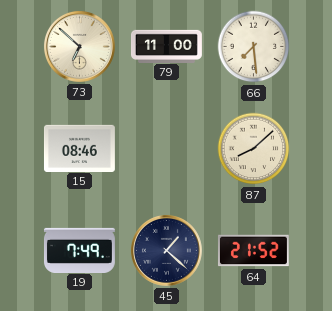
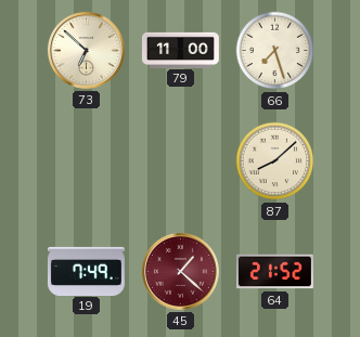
66: 7:29 -> 7:27
15: 08:46 -> none
45 dial: navy -> burgundy
